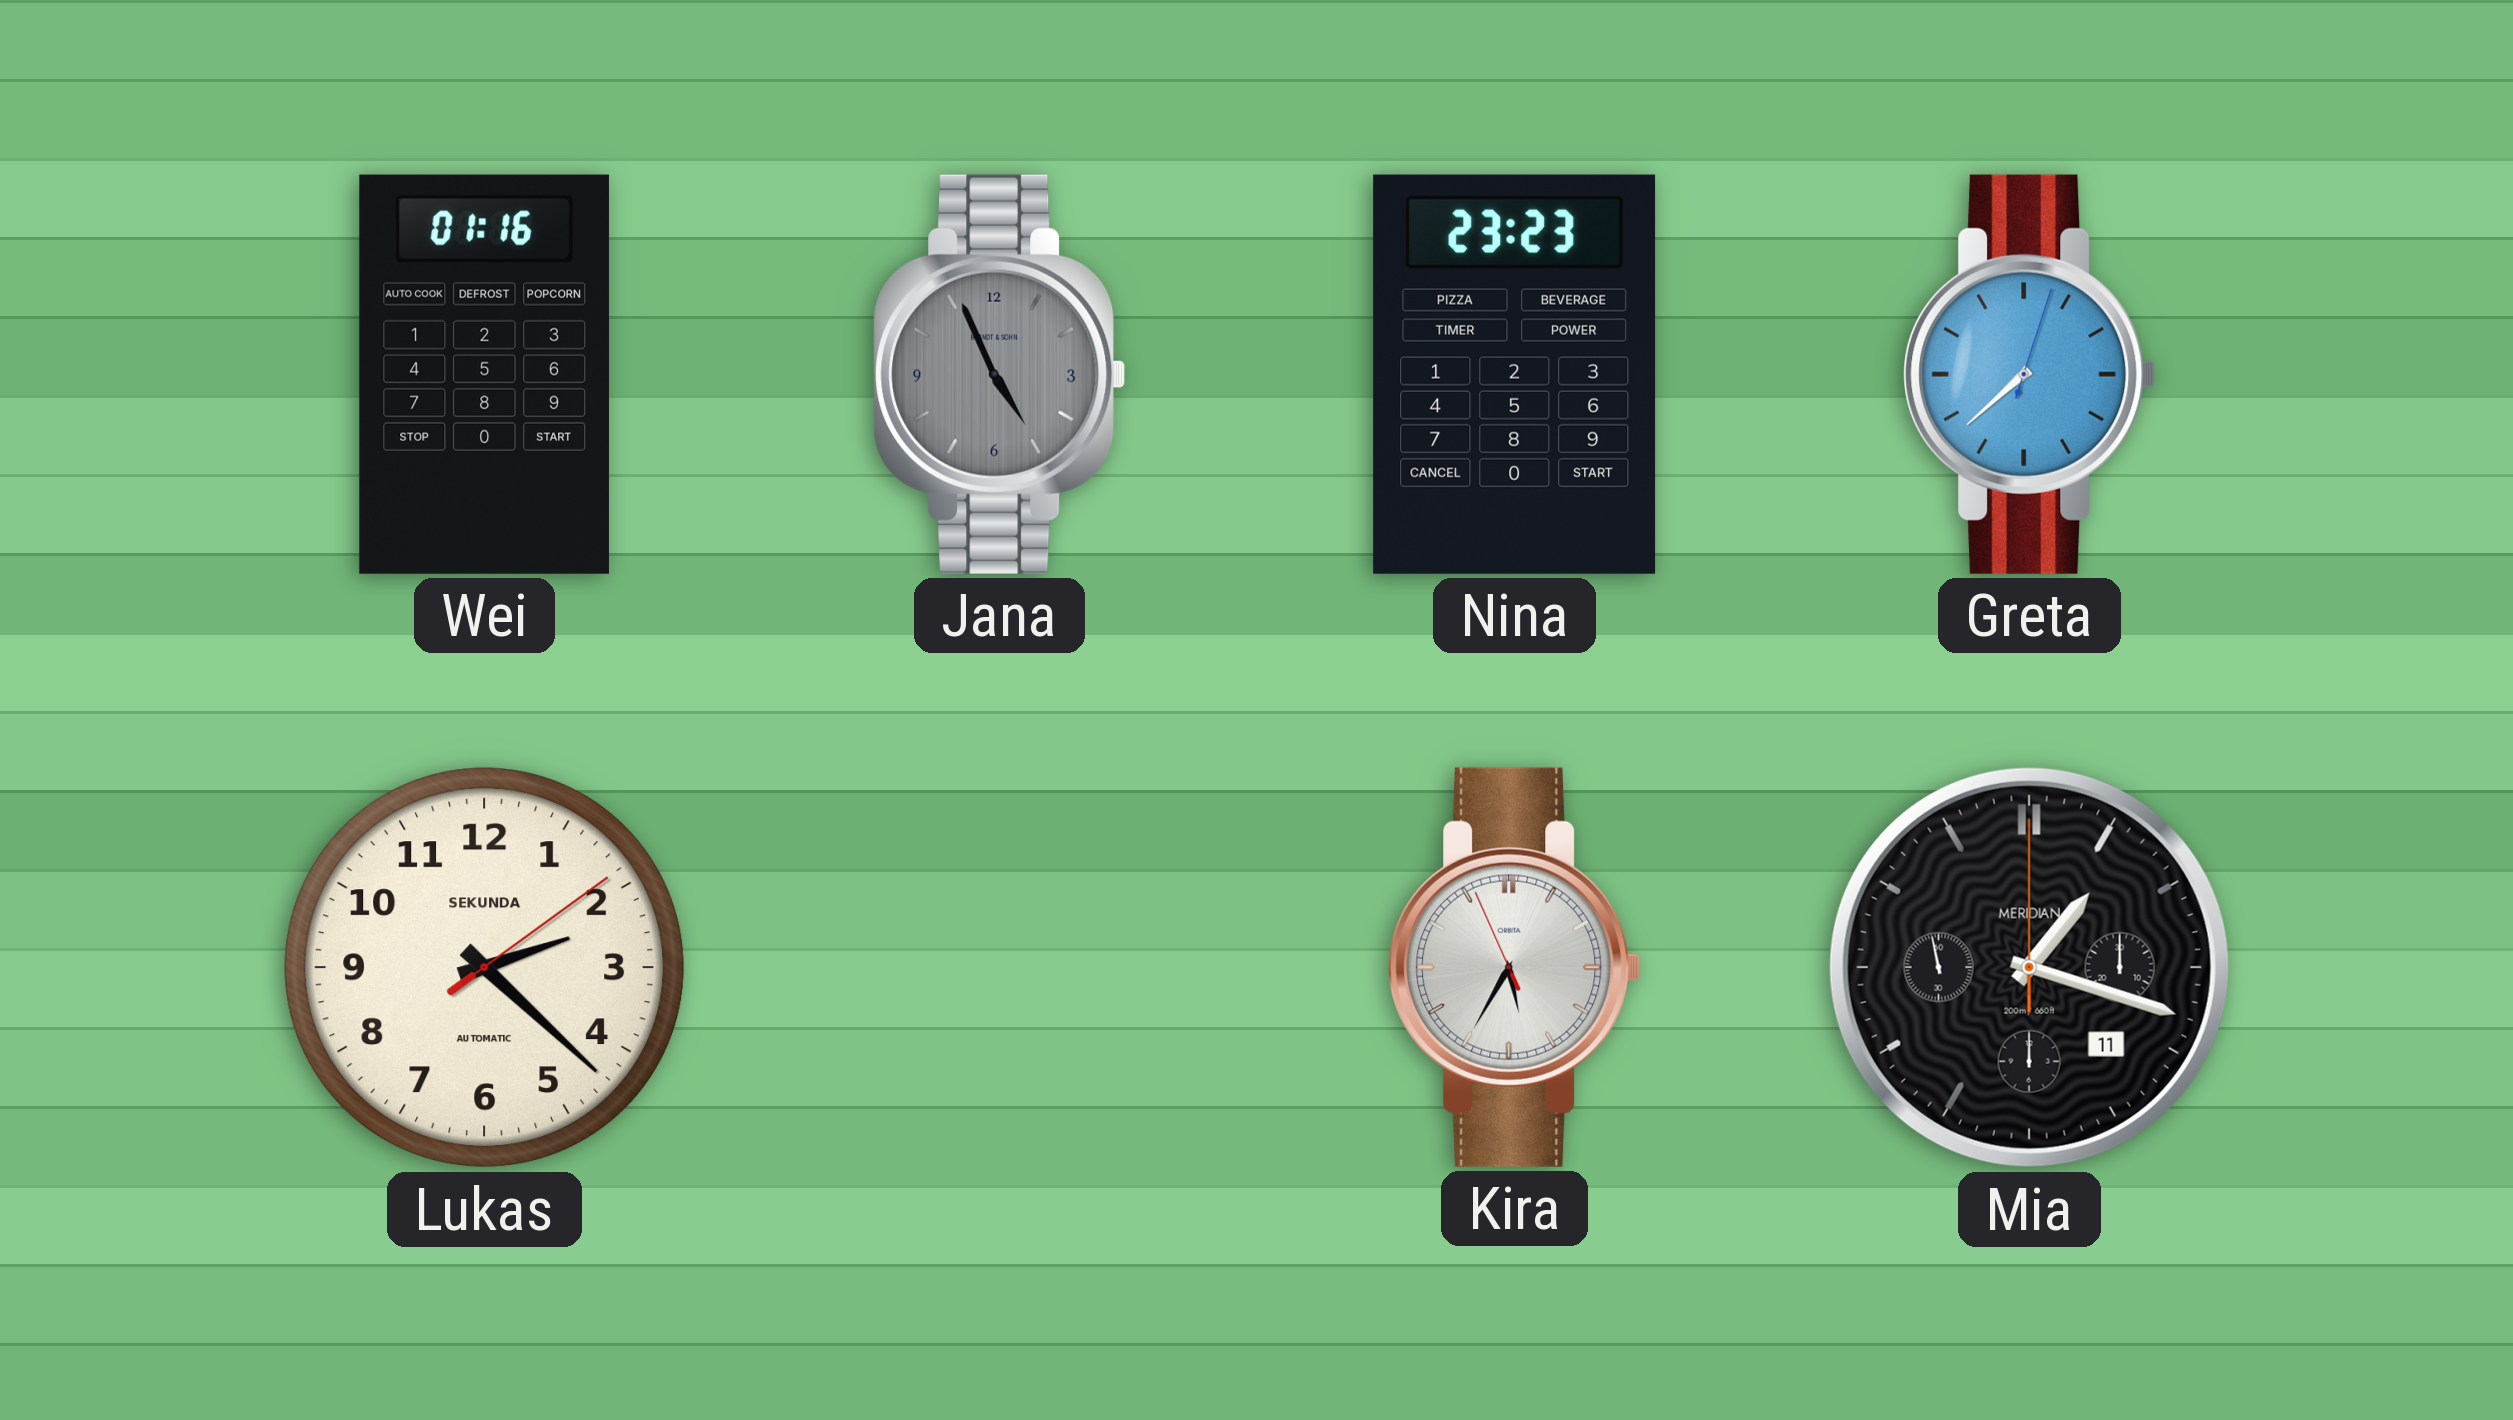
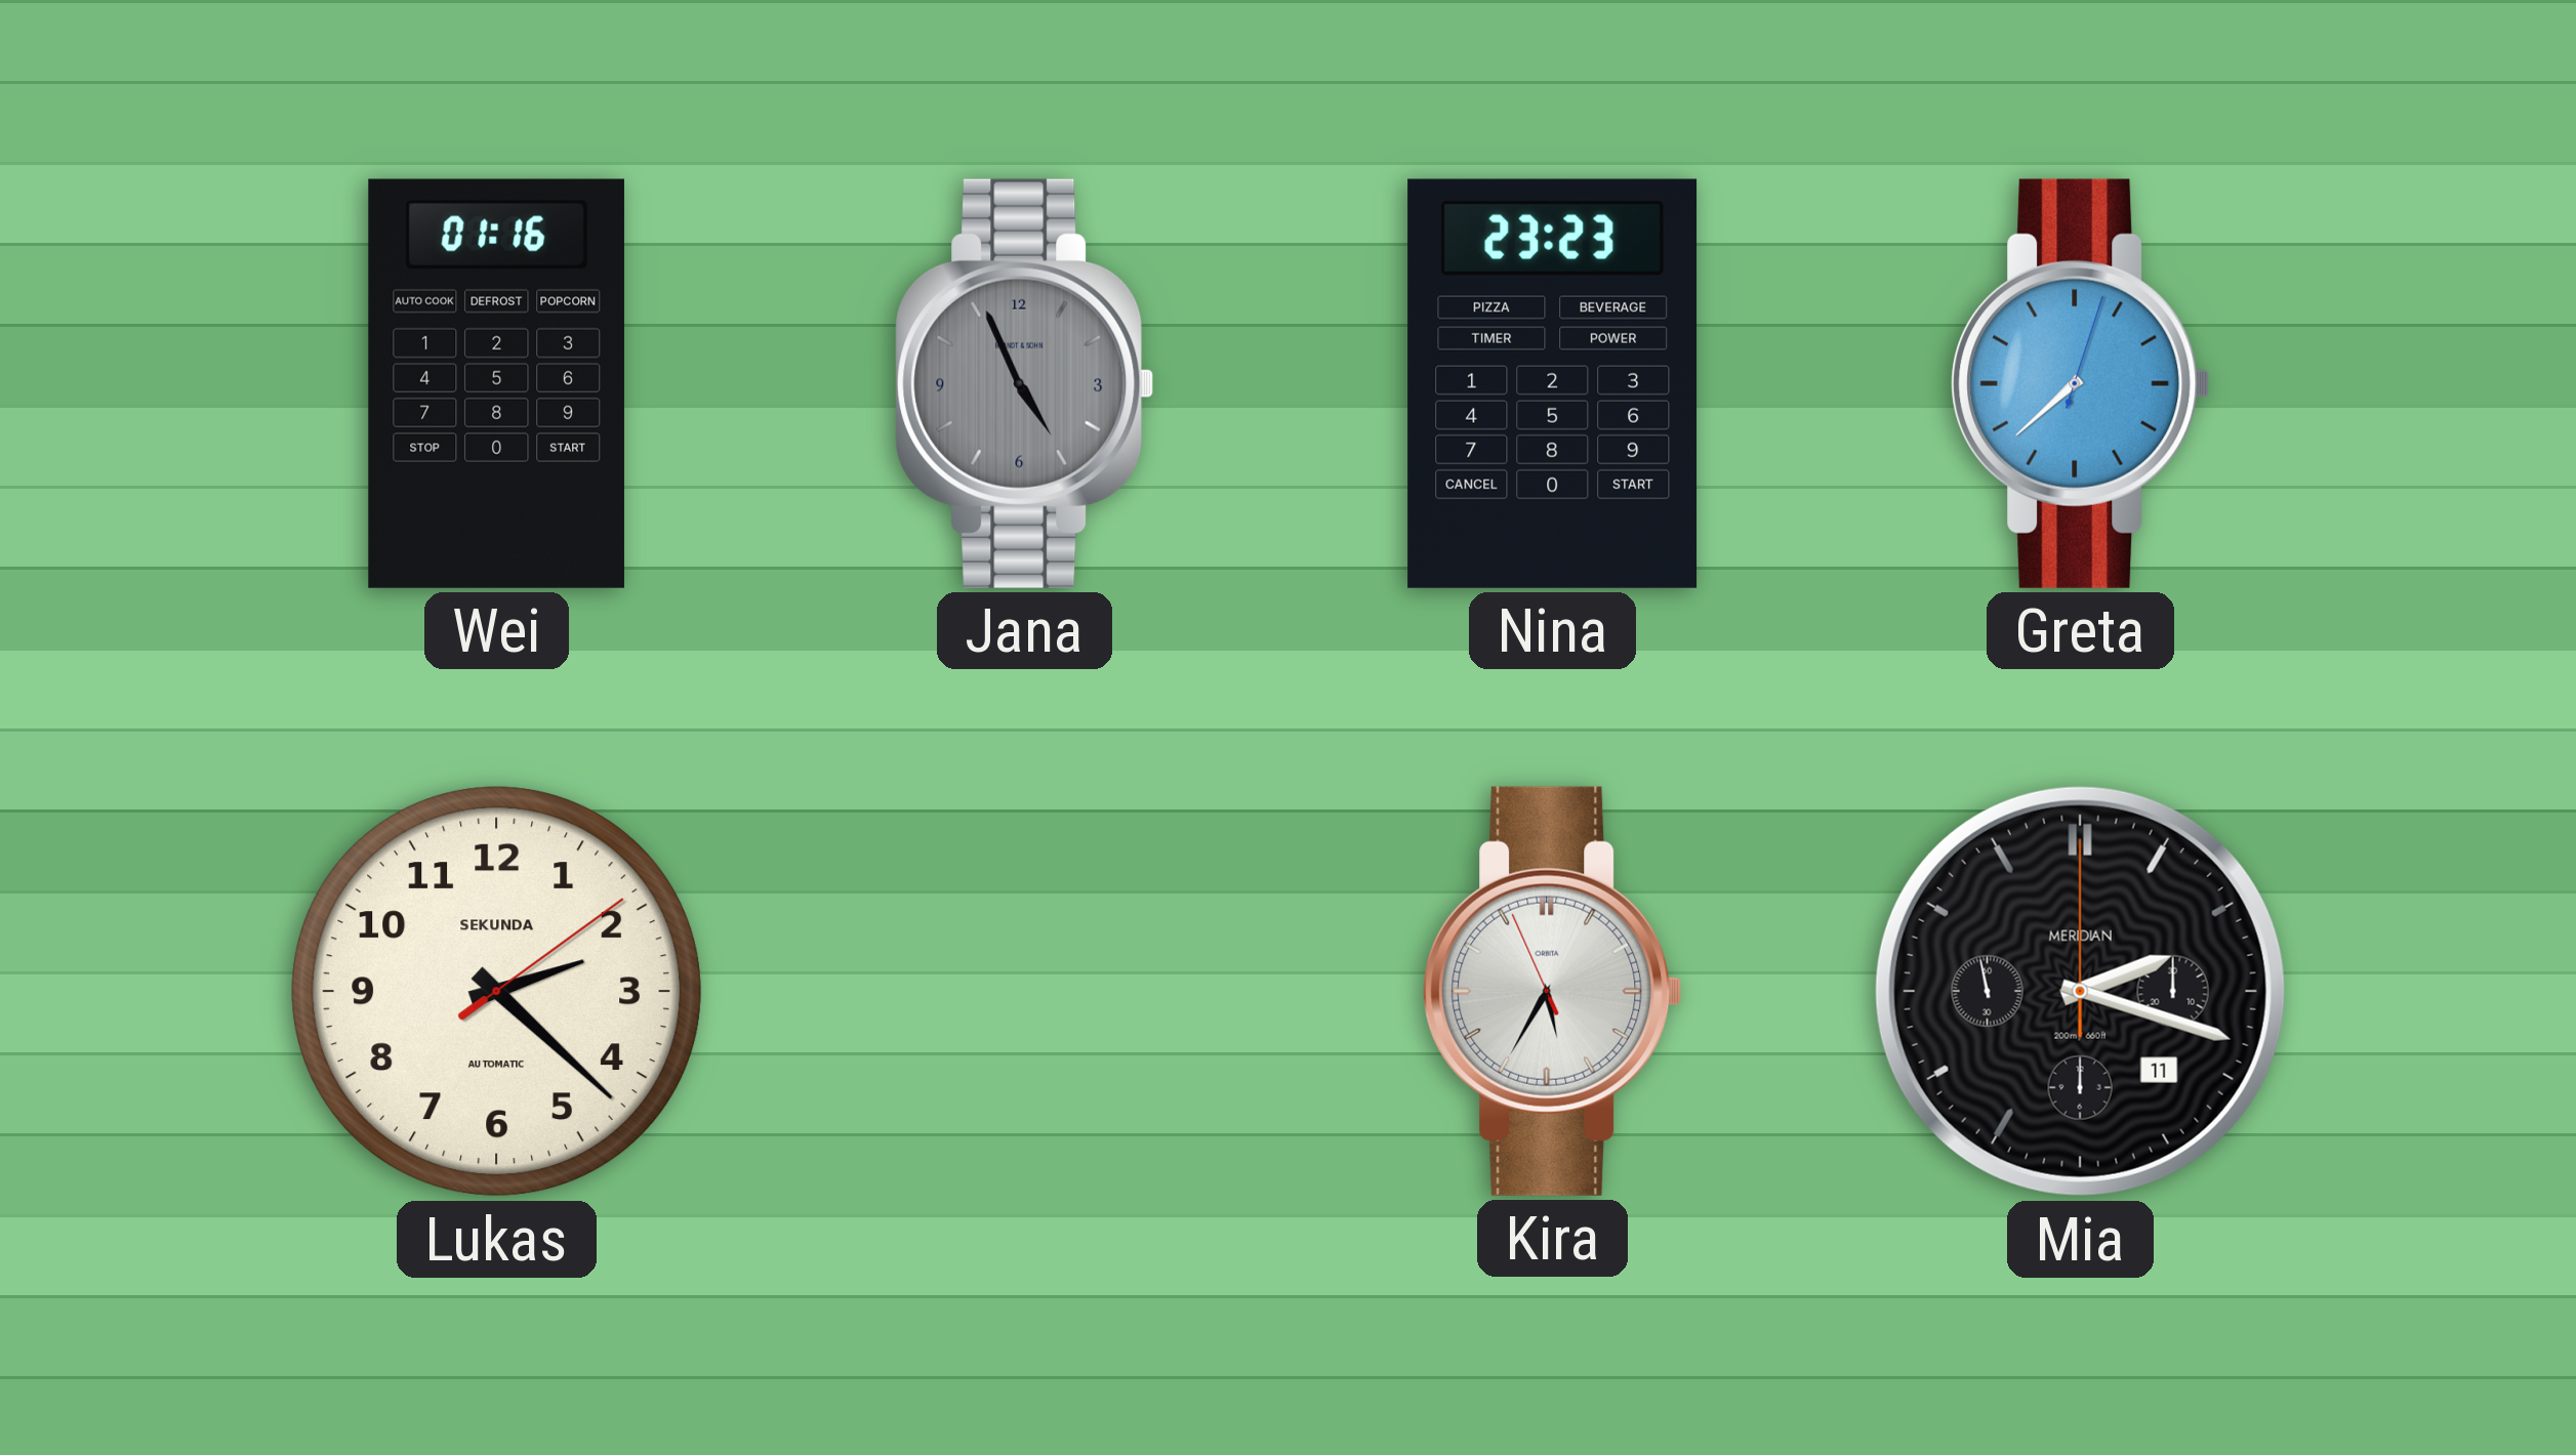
Mia: 1:17 -> 2:17
